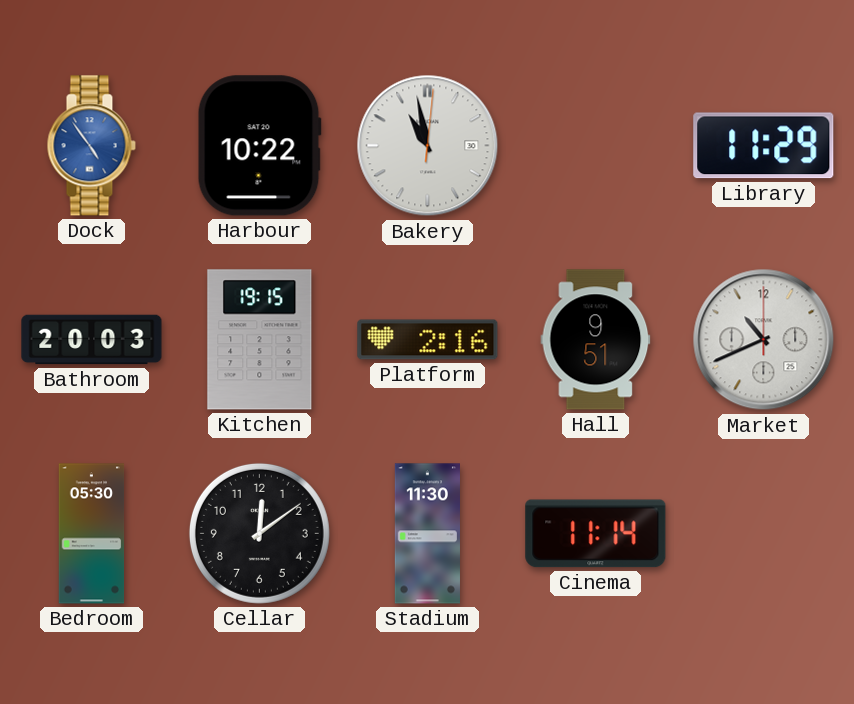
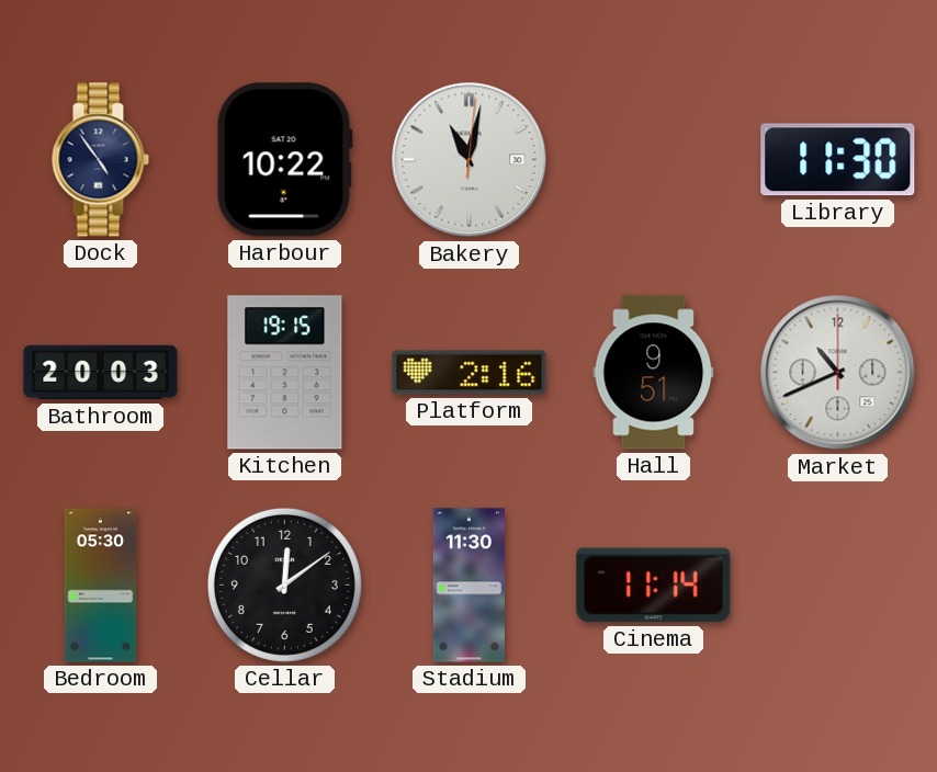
Dock dial: blue -> navy
Bakery: 10:58 -> 11:02
Library: 11:29 -> 11:30
